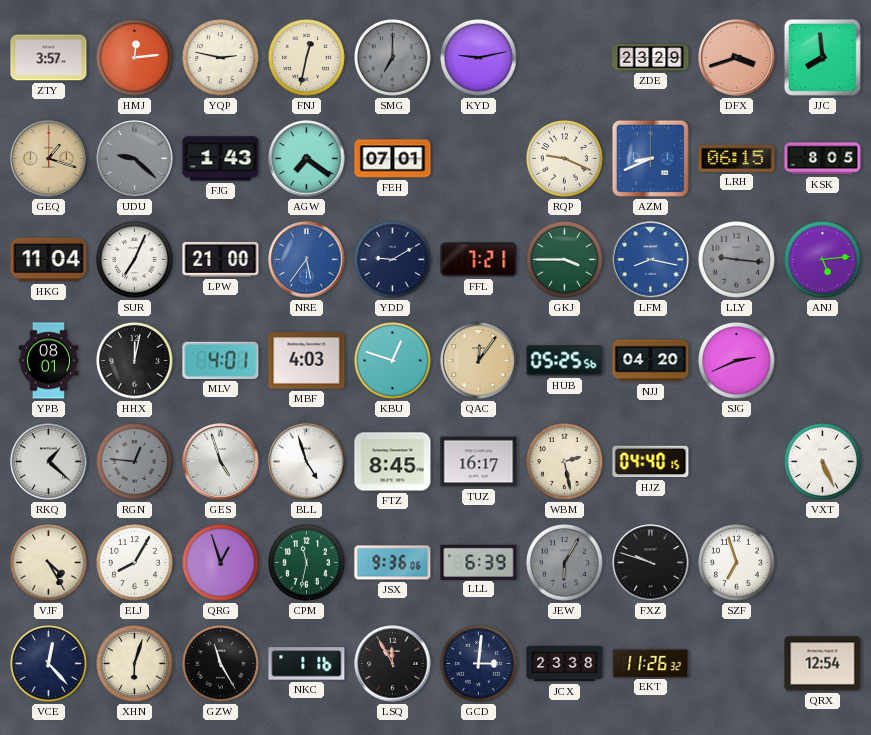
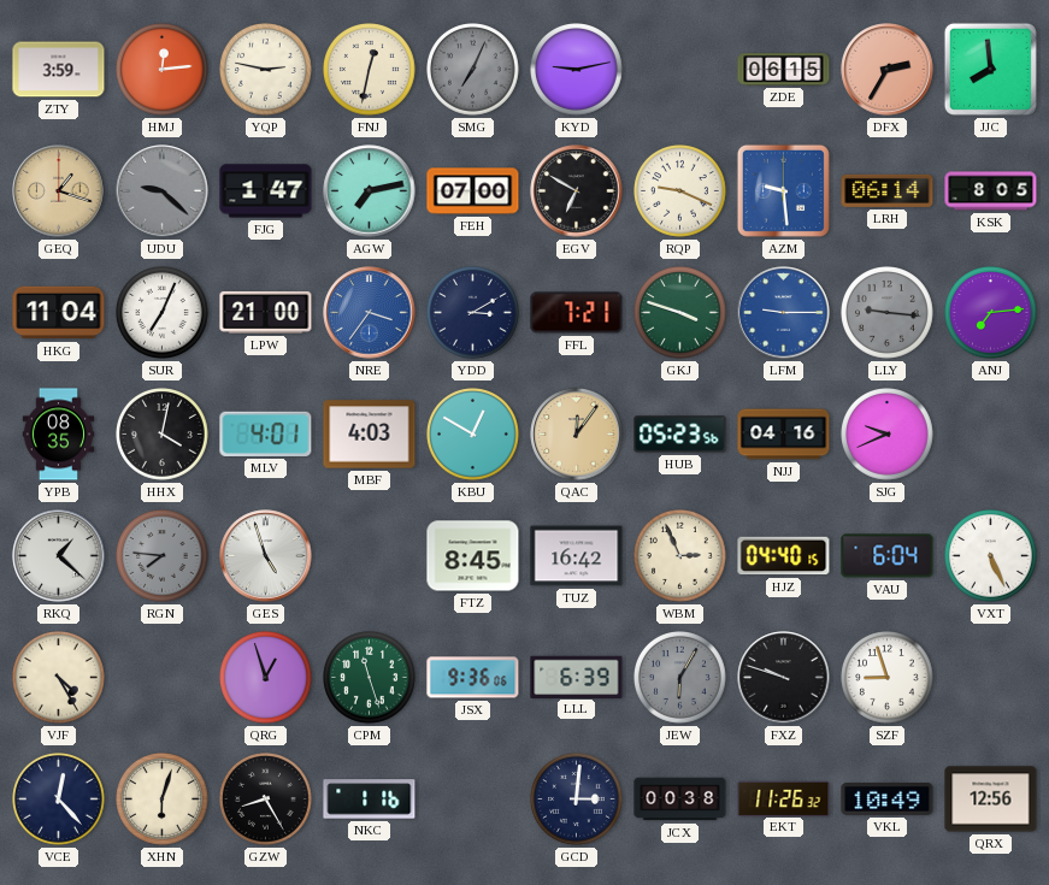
ZTY: 3:57 -> 3:59
SMG: 7:00 -> 7:04
ZDE: 23:29 -> 06:15
DFX: 3:42 -> 2:35
FJG: 1:43 -> 1:47
AGW: 7:21 -> 7:13
FEH: 07:01 -> 07:00
EGV: none -> 6:50
AZM: 8:41 -> 9:29
LRH: 06:15 -> 06:14
NRE: 5:36 -> 3:36
YDD: 9:10 -> 3:10
GKJ: 3:45 -> 3:48
LFM: 8:17 -> 9:15
ANJ: 5:14 -> 7:14
YPB: 08:01 -> 08:35
HHX: 12:02 -> 4:02
KBU: 12:48 -> 12:50
HUB: 05:25 -> 05:23
NJJ: 04:20 -> 04:16
SJG: 2:41 -> 9:41
RGN: 12:46 -> 7:46
BLL: 4:57 -> none
TUZ: 16:17 -> 16:42
WBM: 2:28 -> 2:56
VAU: none -> 6:04
ELJ: 8:05 -> none
CPM: 11:32 -> 11:27
SZF: 6:57 -> 8:57
GZW: 11:25 -> 8:25
LSQ: 11:55 -> none
JCX: 23:38 -> 00:38
VKL: none -> 10:49
QRX: 12:54 -> 12:56
